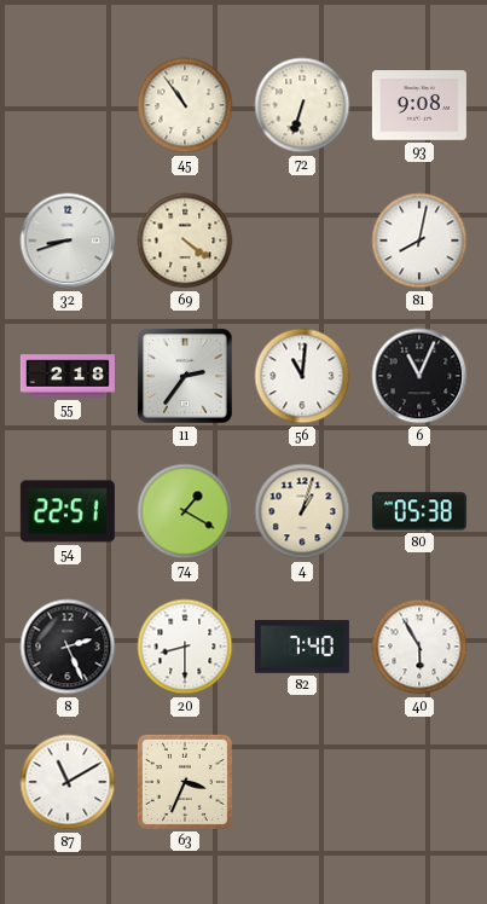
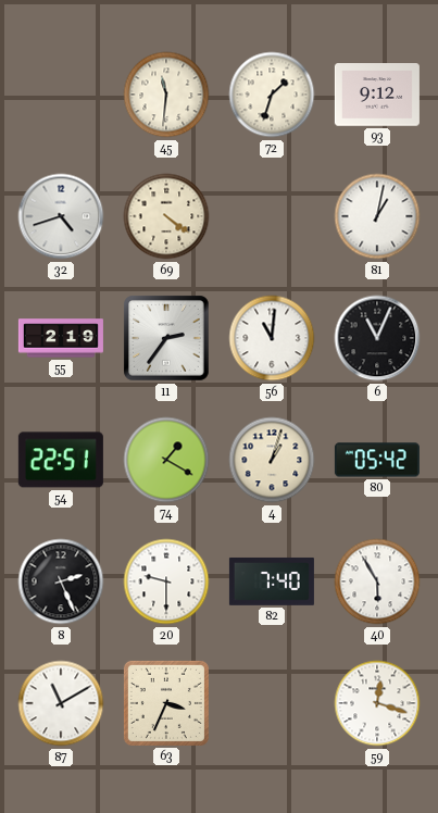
45: 10:54 -> 11:31
72: 6:33 -> 1:33
93: 9:08 -> 9:12
32: 8:42 -> 4:42
81: 8:02 -> 1:02
55: 2:18 -> 2:19
80: 05:38 -> 05:42
20: 8:30 -> 9:30
59: none -> 12:18
